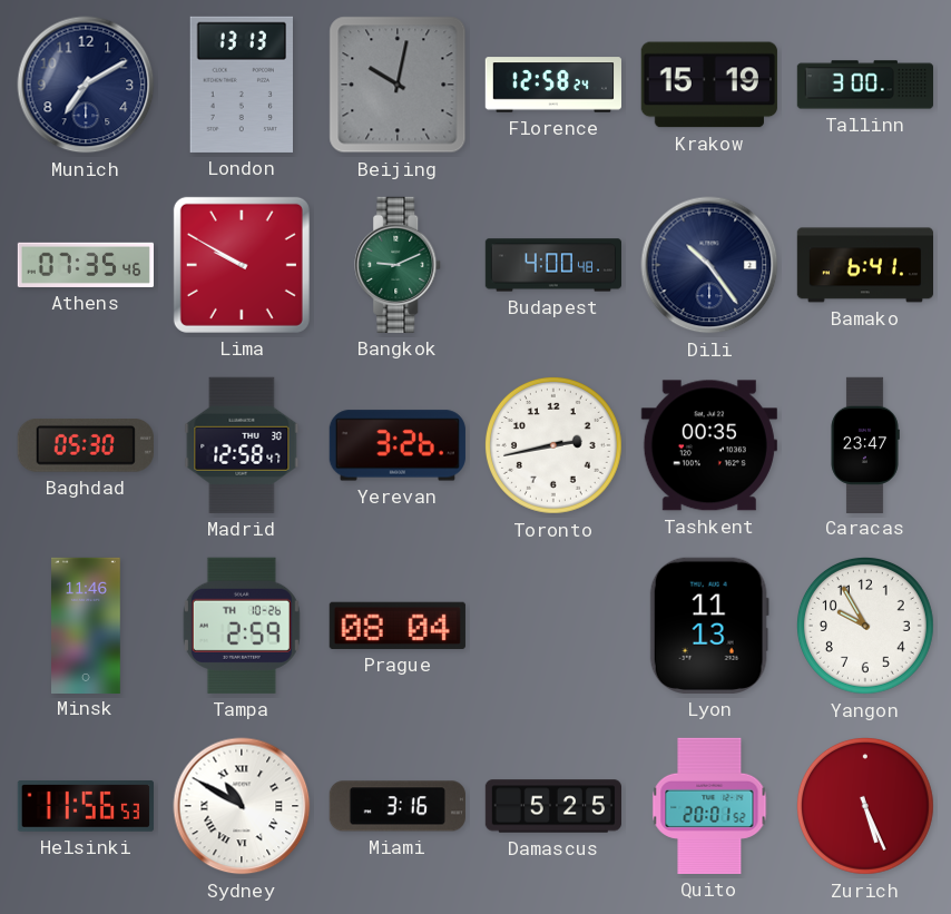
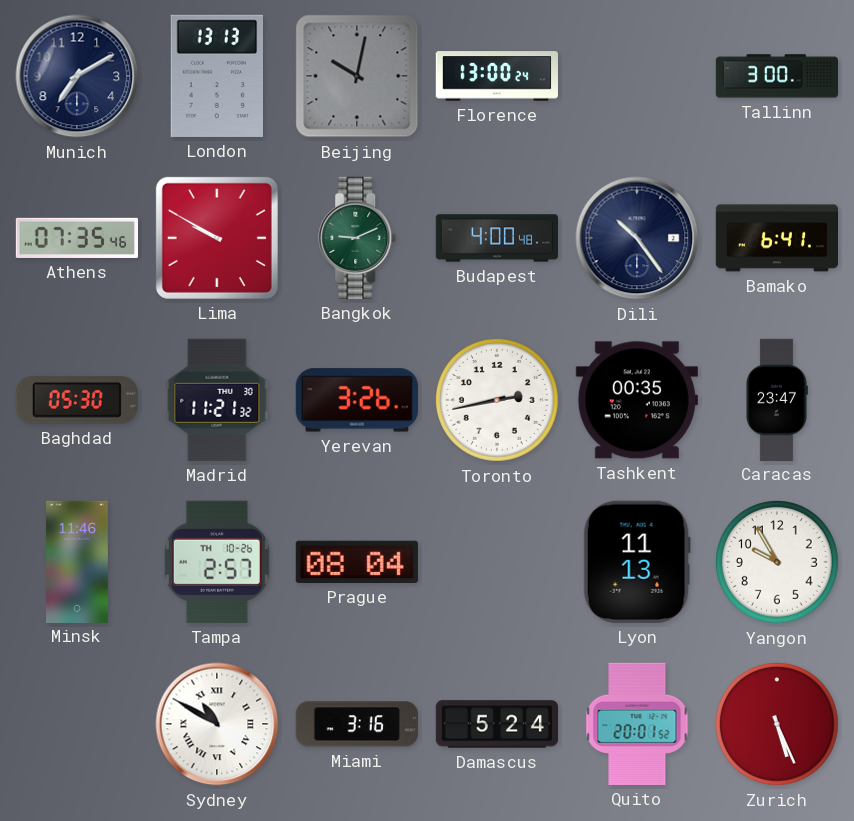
Florence: 12:58 -> 13:00
Krakow: 15:19 -> none
Madrid: 12:58 -> 11:21
Tampa: 2:59 -> 2:57
Helsinki: 11:56 -> none
Damascus: 5:25 -> 5:24
